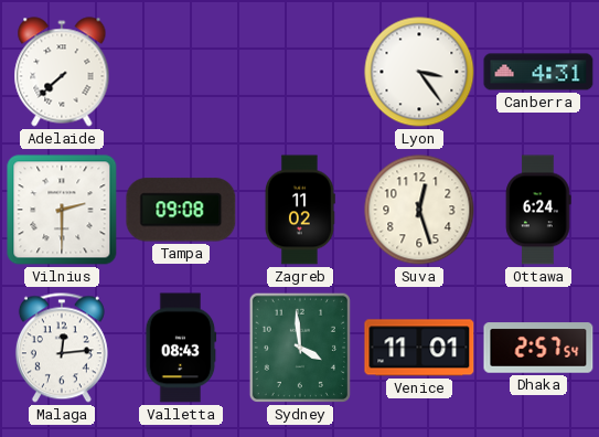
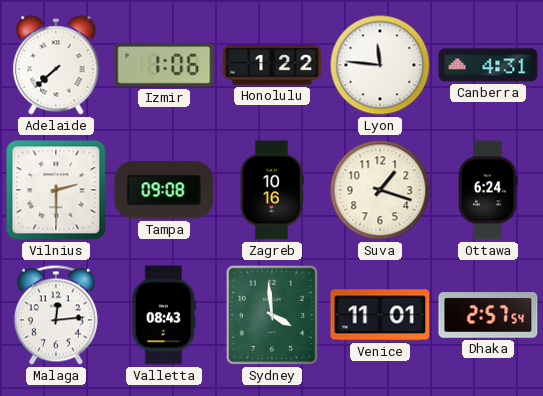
Izmir: none -> 1:06
Honolulu: none -> 1:22
Lyon: 3:24 -> 11:46
Zagreb: 11:02 -> 10:16
Suva: 12:27 -> 1:18
